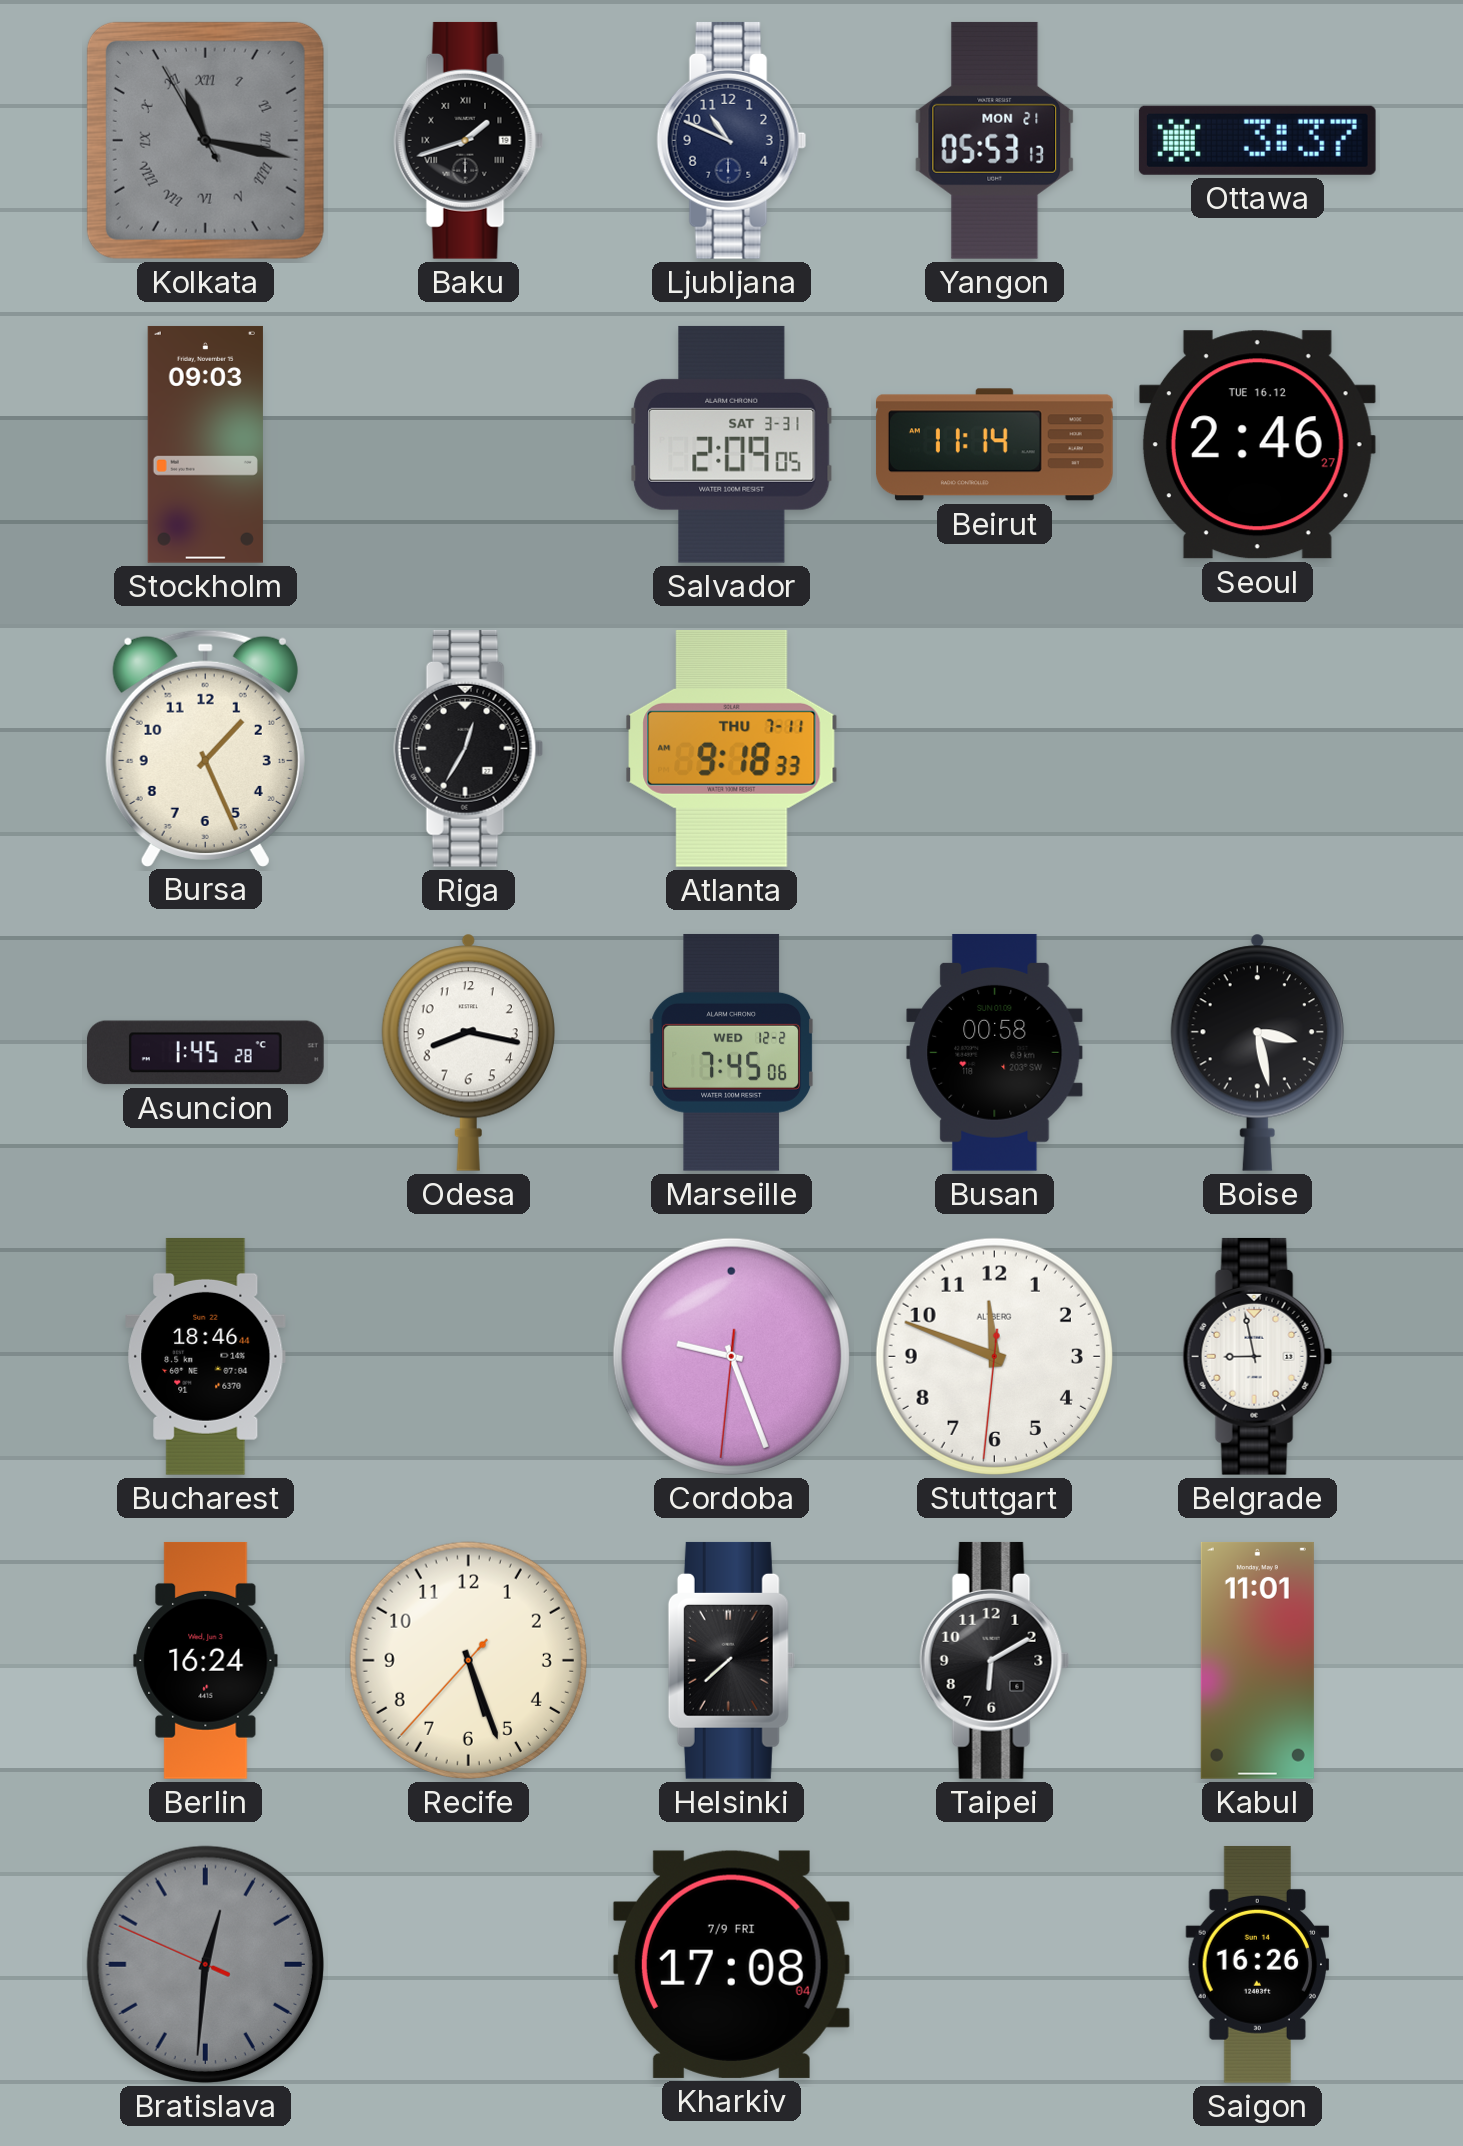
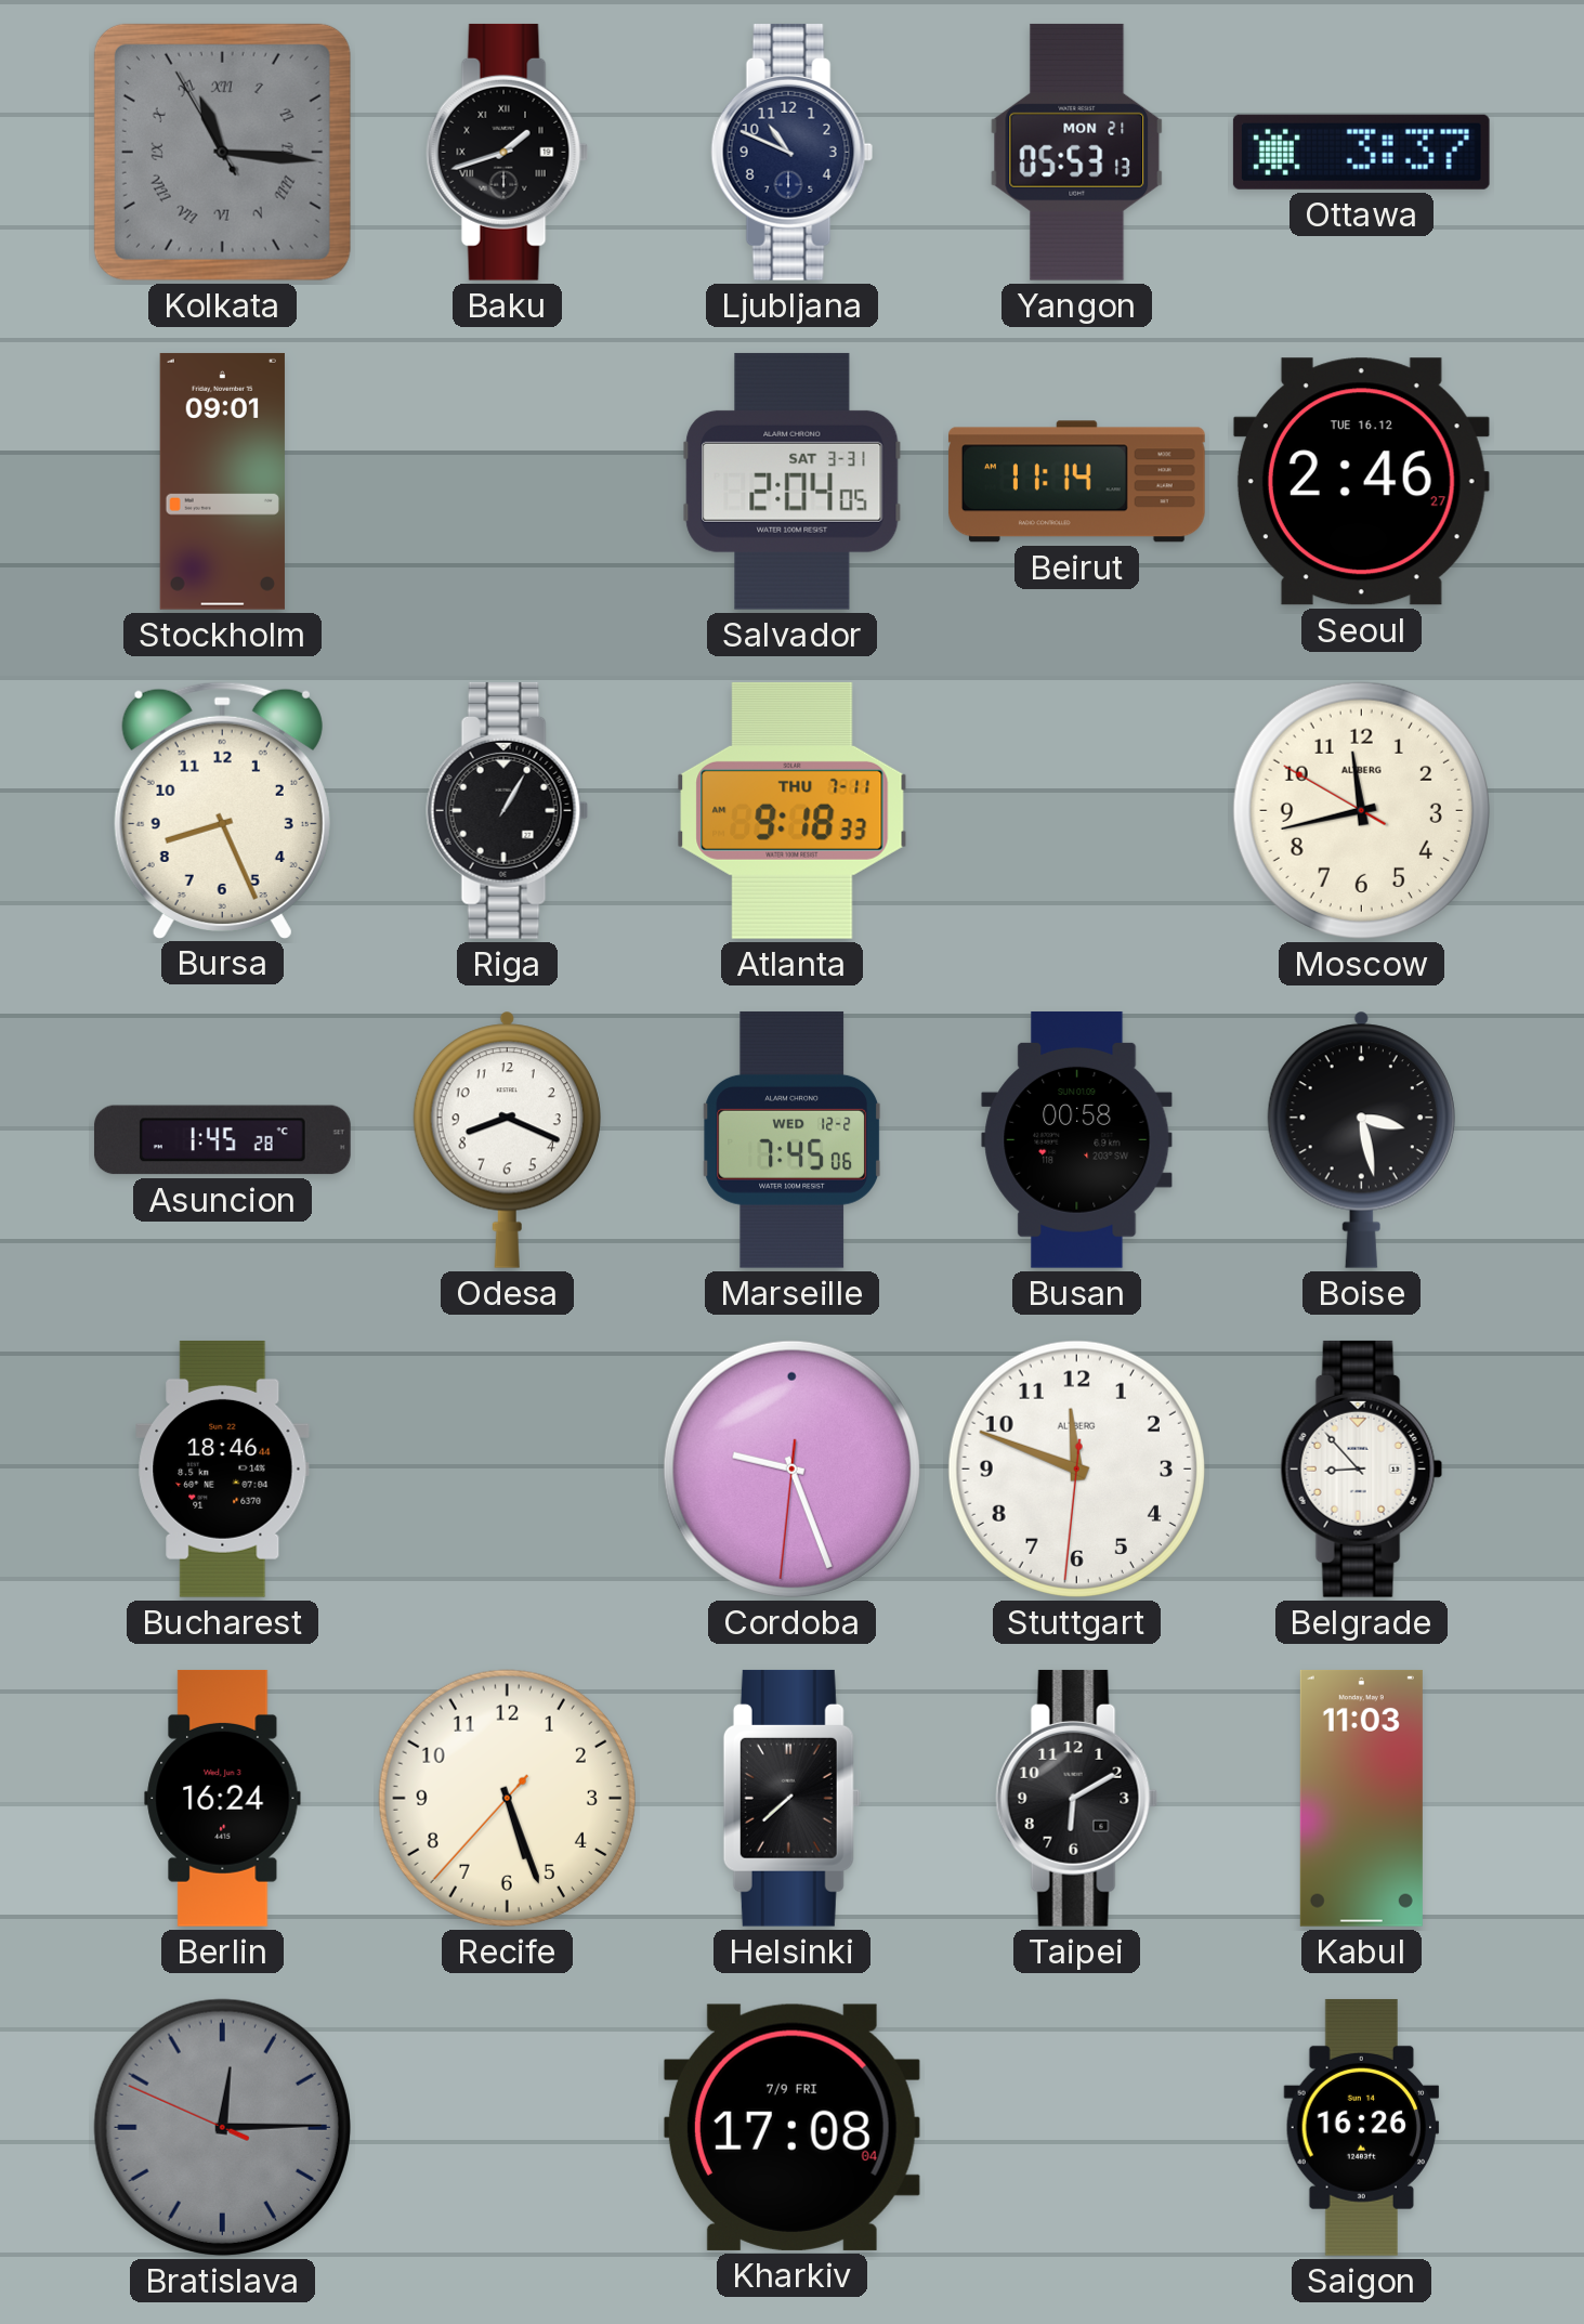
Kolkata: 11:16 -> 11:15
Stockholm: 09:03 -> 09:01
Salvador: 2:09 -> 2:04
Bursa: 1:26 -> 8:26
Riga: 12:35 -> 1:05
Moscow: none -> 11:42
Odesa: 8:17 -> 8:19
Belgrade: 8:58 -> 8:53
Kabul: 11:01 -> 11:03
Bratislava: 12:30 -> 12:14
